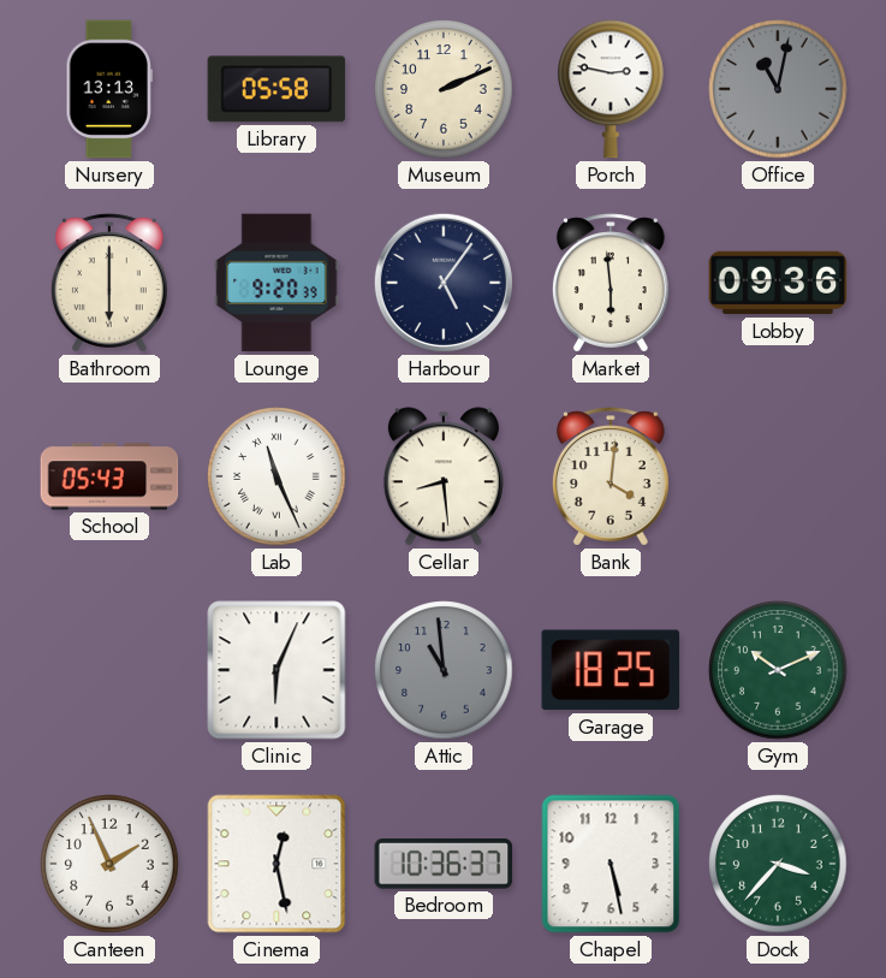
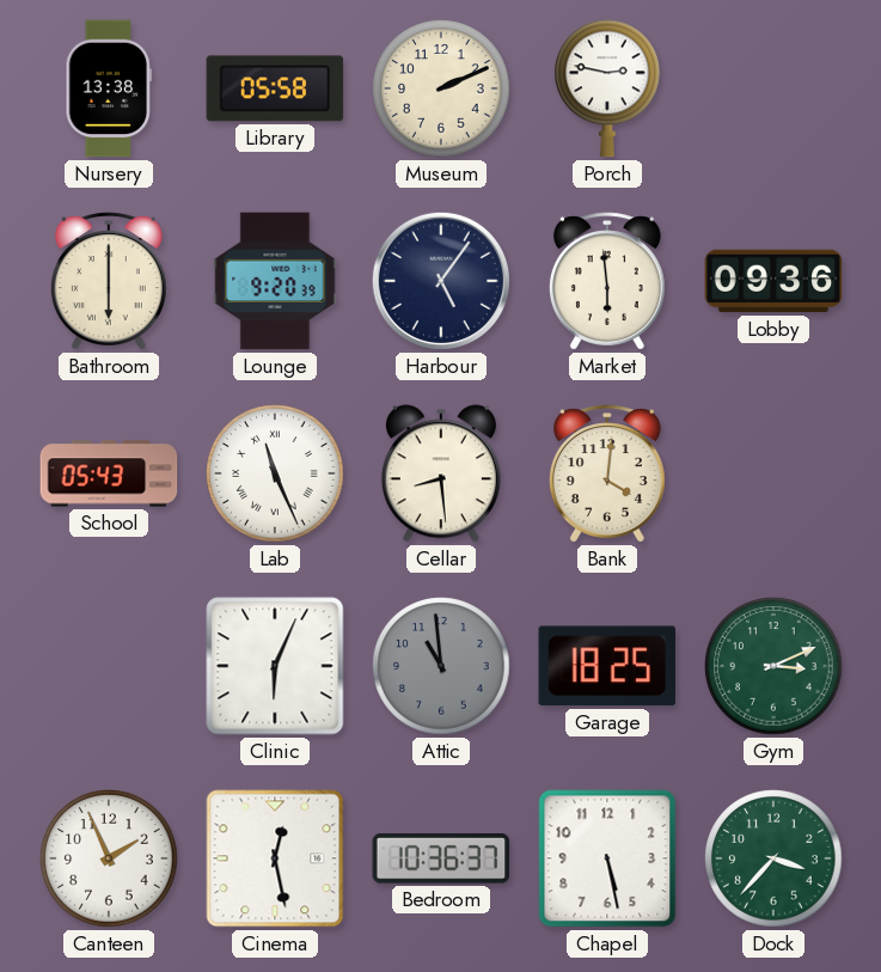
Nursery: 13:13 -> 13:38
Office: 11:02 -> none
Gym: 10:11 -> 3:11
